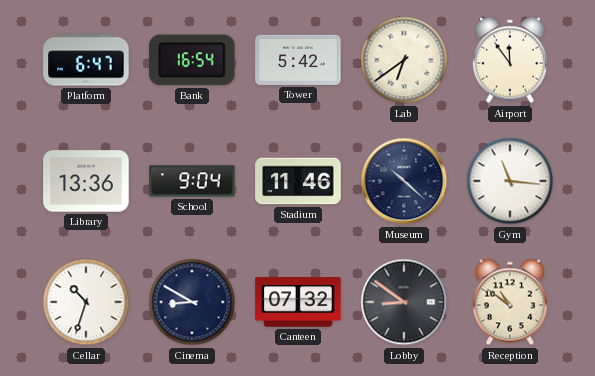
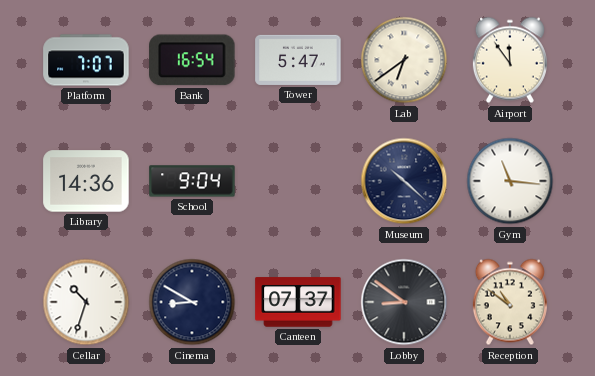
Platform: 6:47 -> 7:07
Tower: 5:42 -> 5:47
Library: 13:36 -> 14:36
Stadium: 11:46 -> none
Canteen: 07:32 -> 07:37
